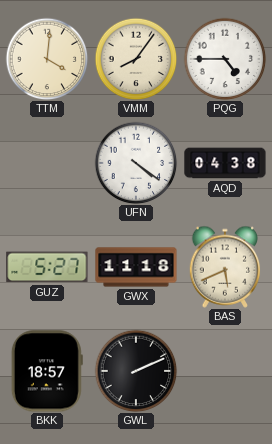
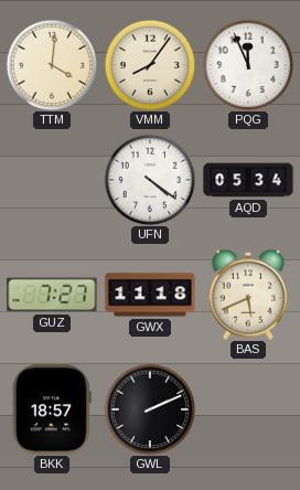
PQG: 4:45 -> 11:56
AQD: 04:38 -> 05:34
GUZ: 5:27 -> 7:27
